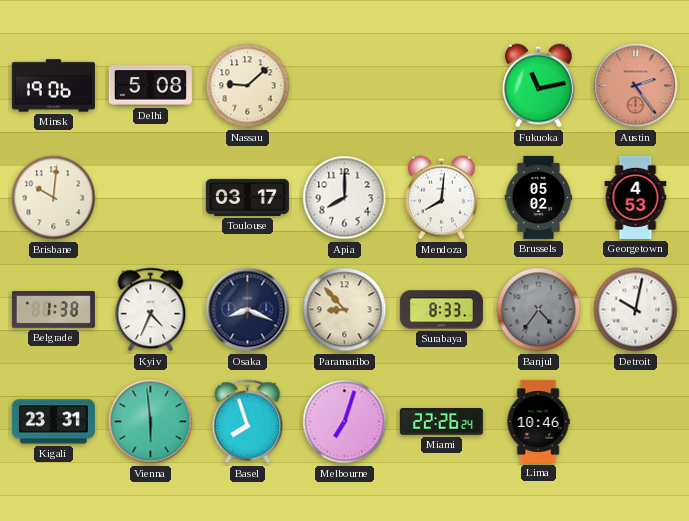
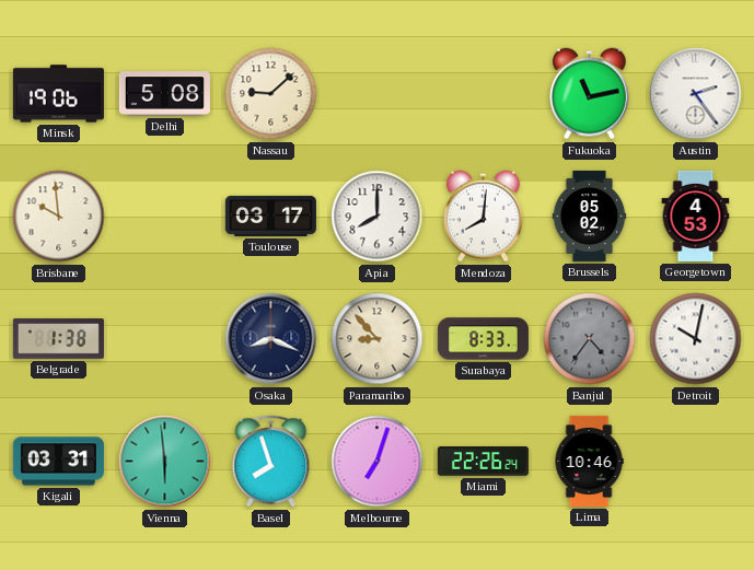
Austin dial: salmon -> white
Brisbane: 10:01 -> 9:59
Kyiv: 4:34 -> none
Kigali: 23:31 -> 03:31
